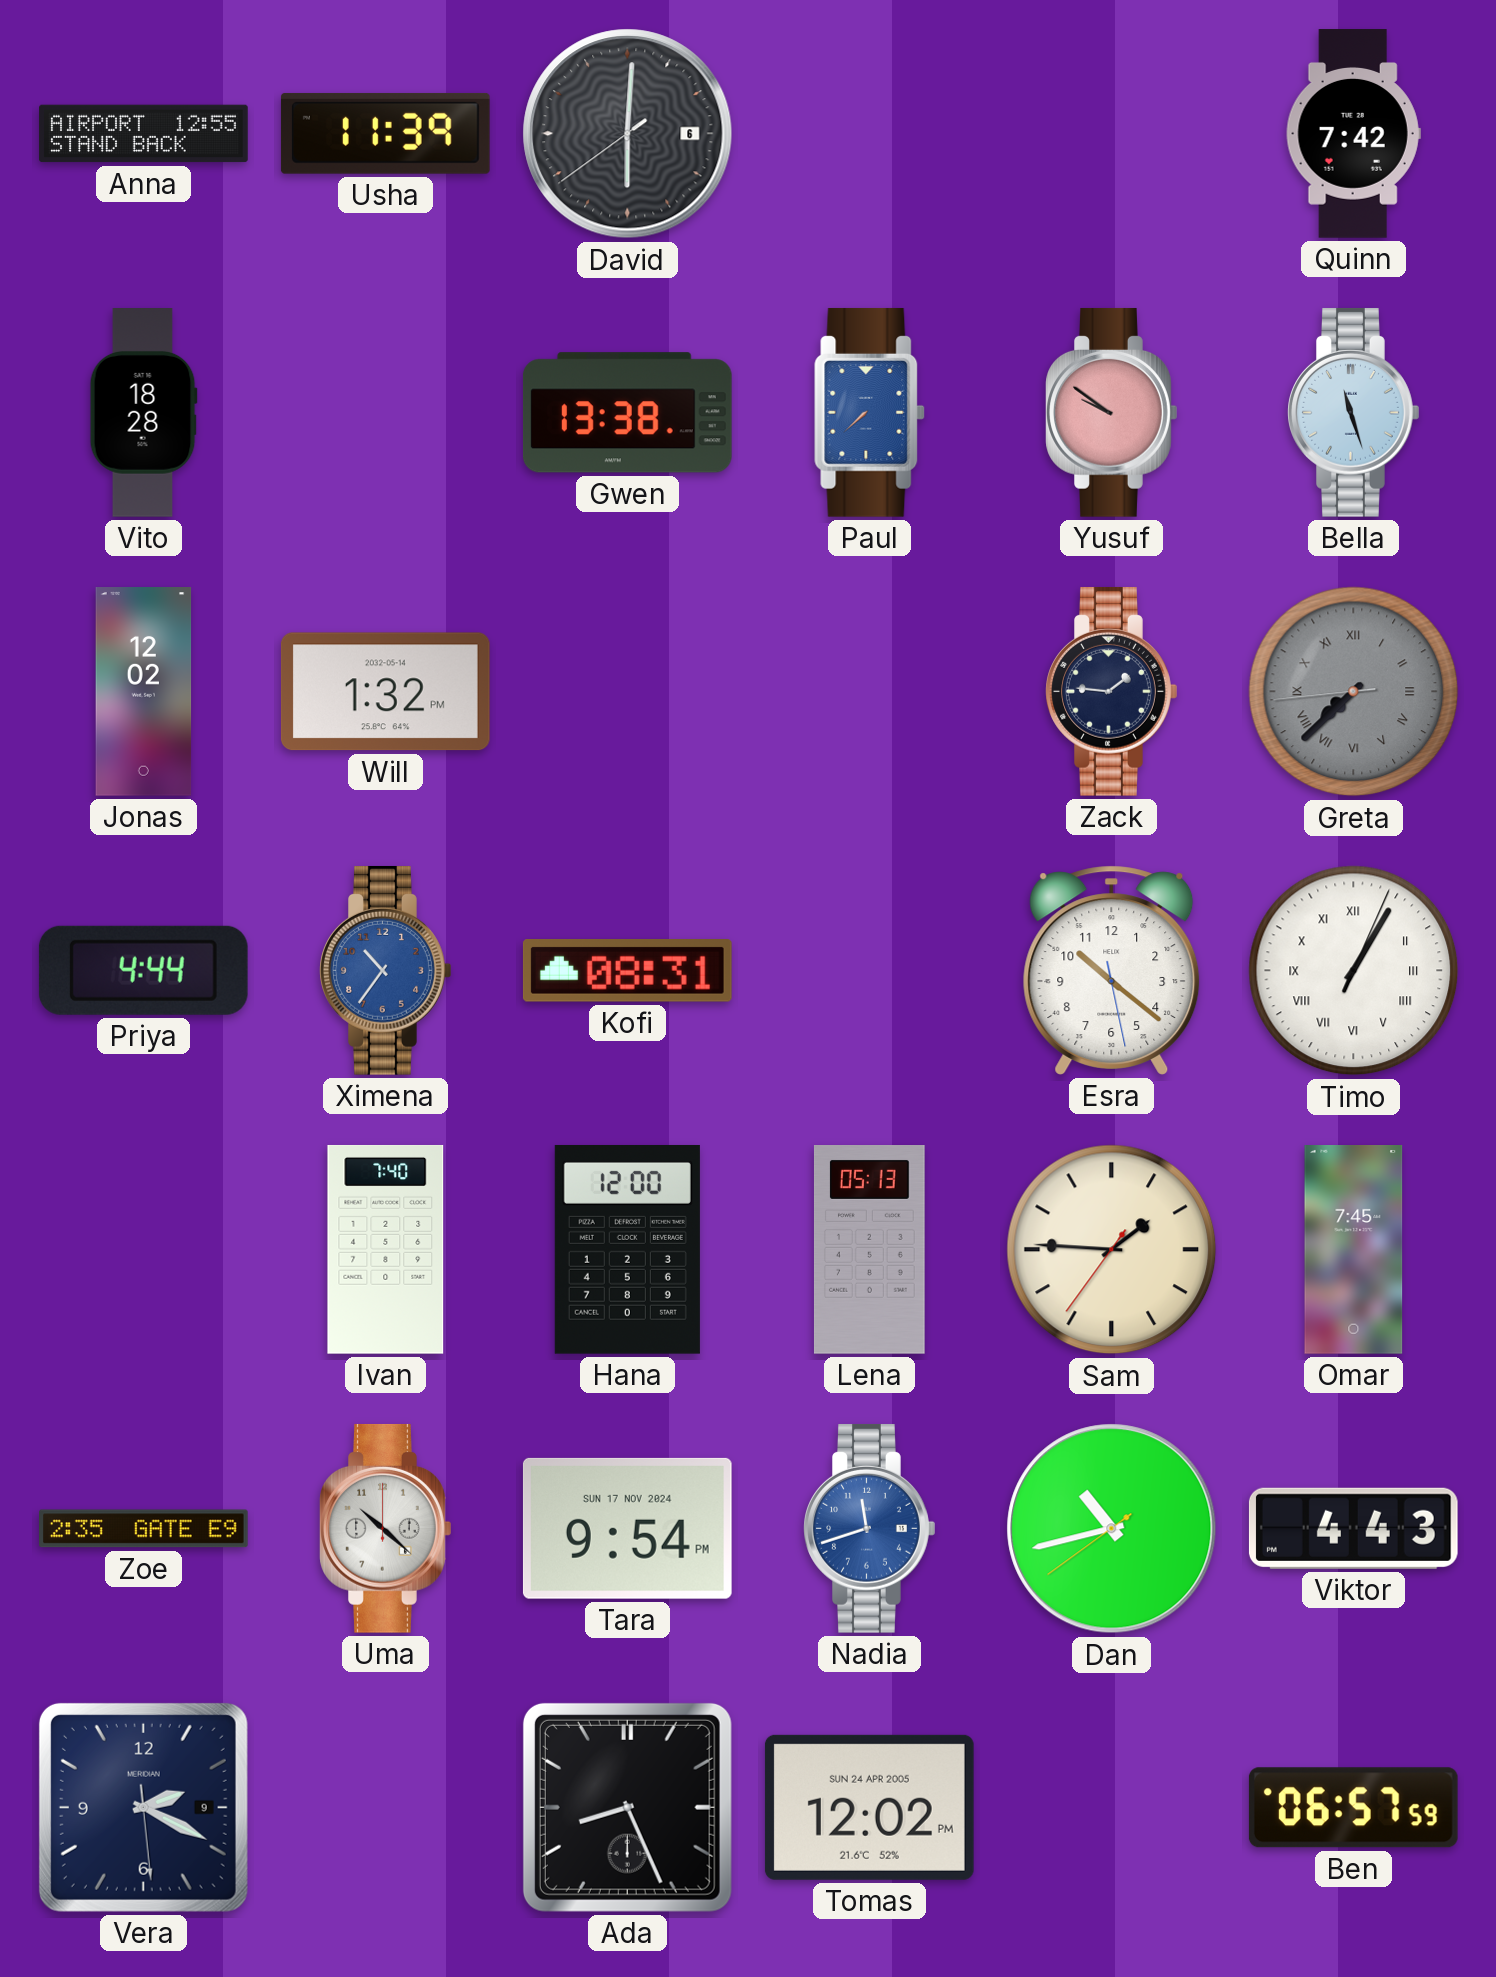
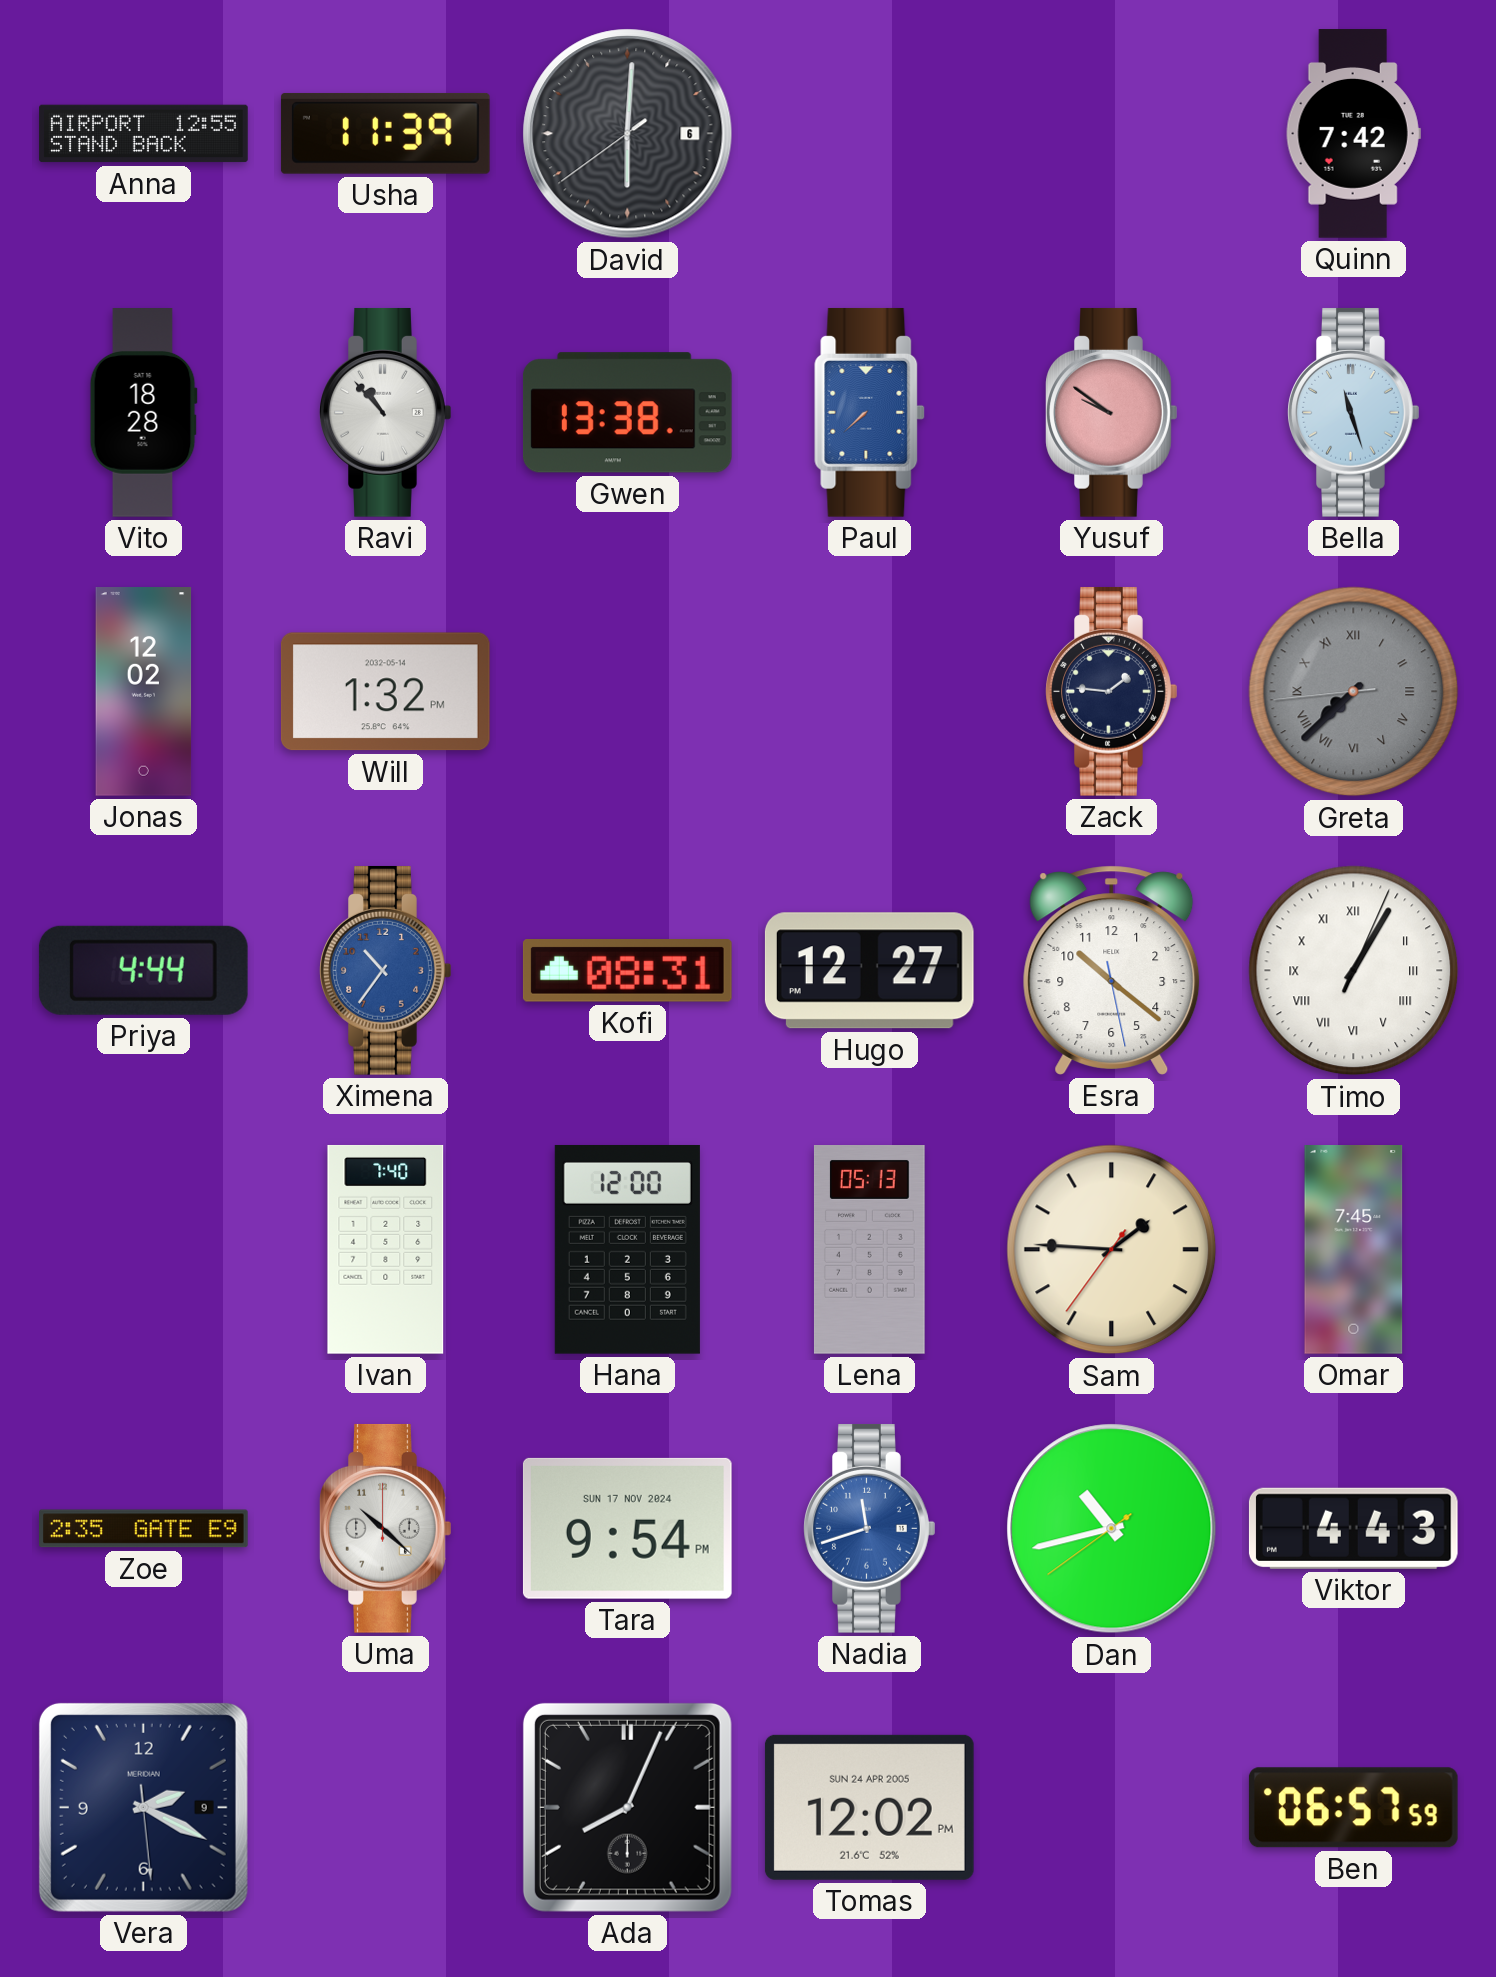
Ravi: none -> 10:53
Hugo: none -> 12:27
Ada: 8:26 -> 8:04
